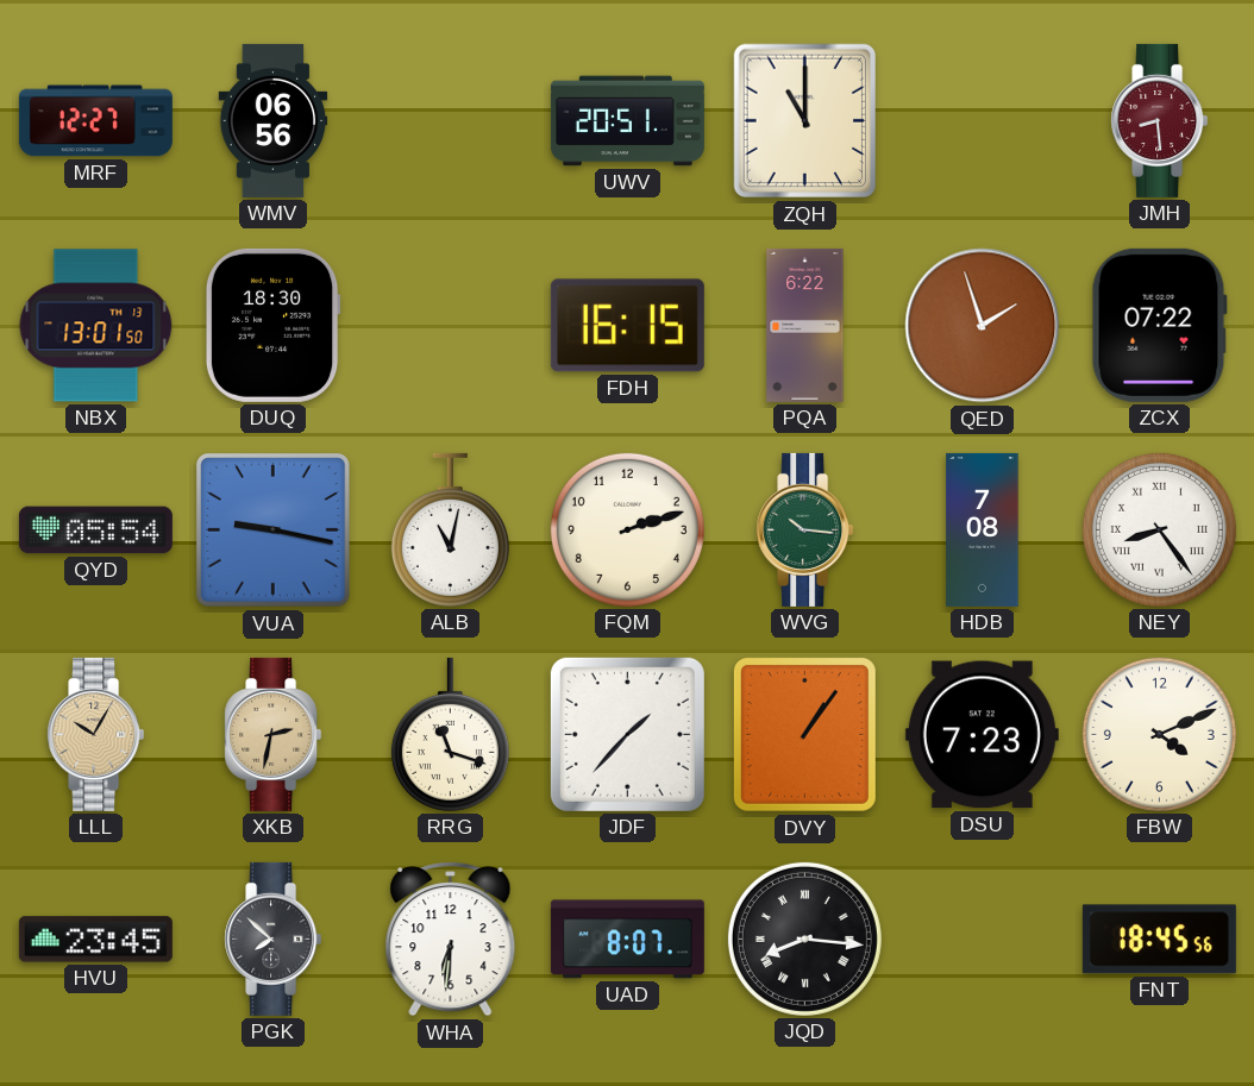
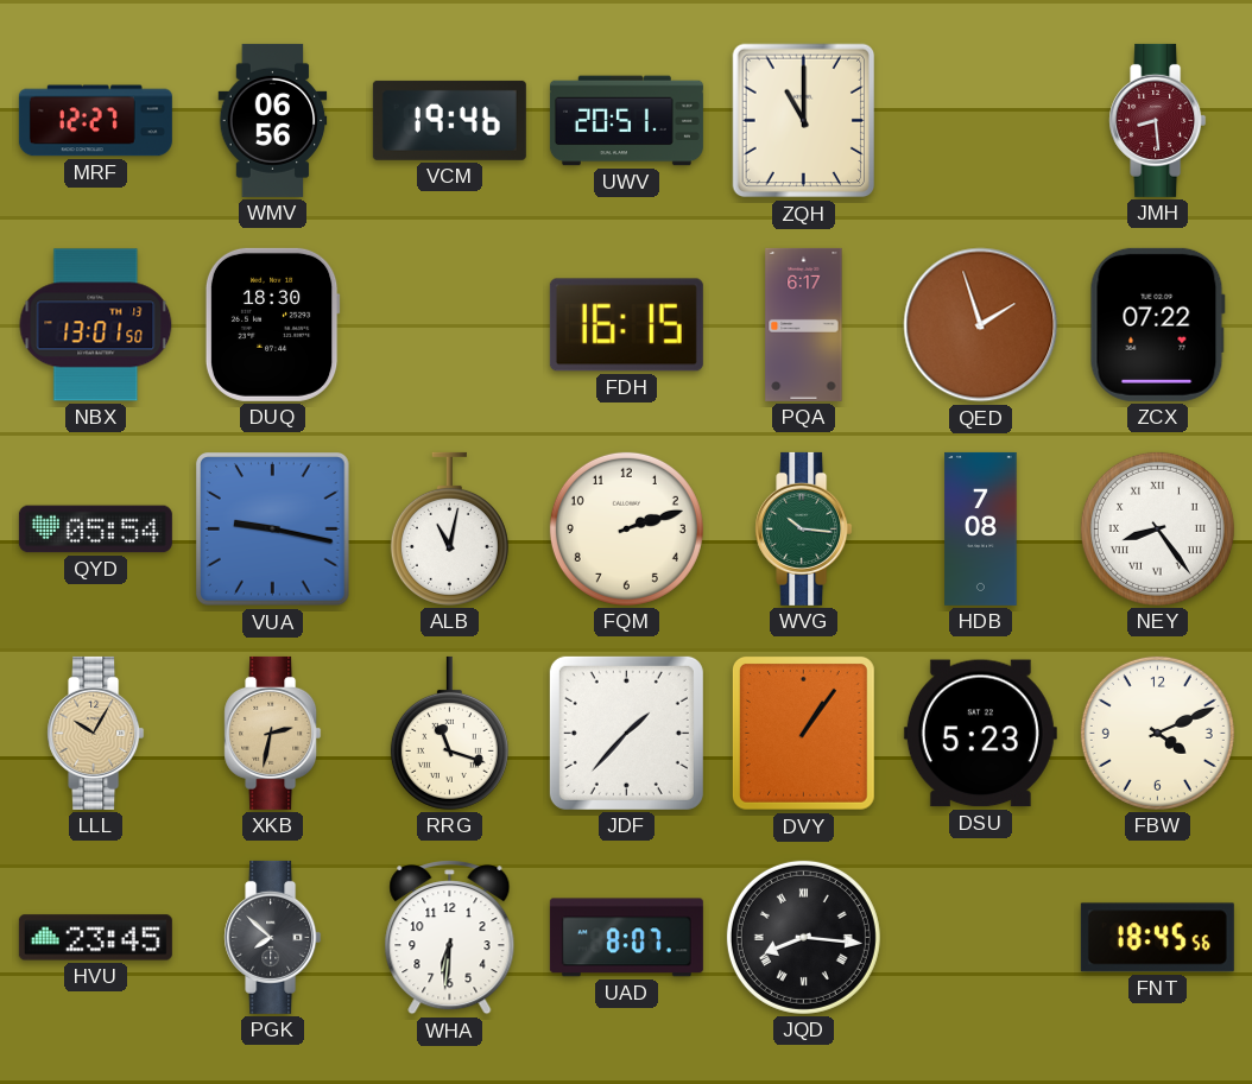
VCM: none -> 19:46
PQA: 6:22 -> 6:17
DSU: 7:23 -> 5:23
